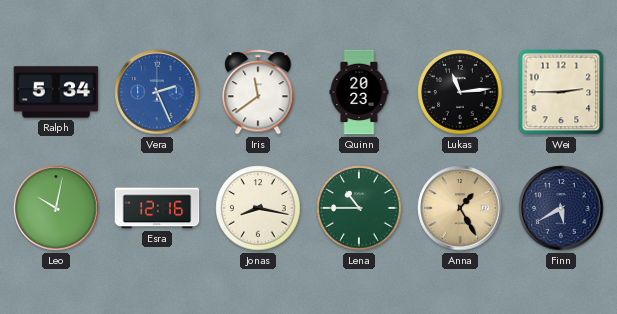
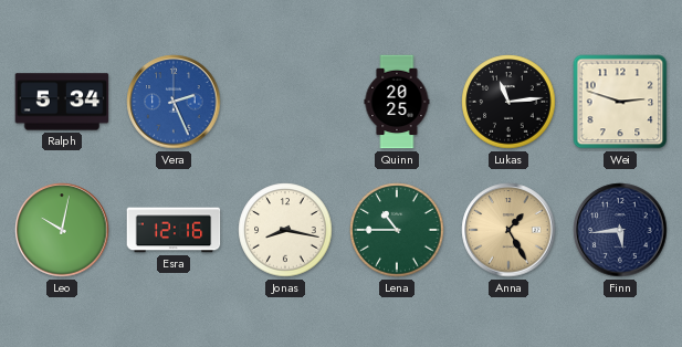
Iris: 11:39 -> none
Quinn: 20:23 -> 20:25
Wei: 2:45 -> 2:48
Finn: 5:40 -> 5:44
